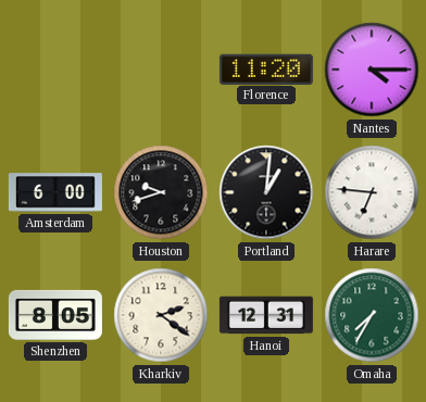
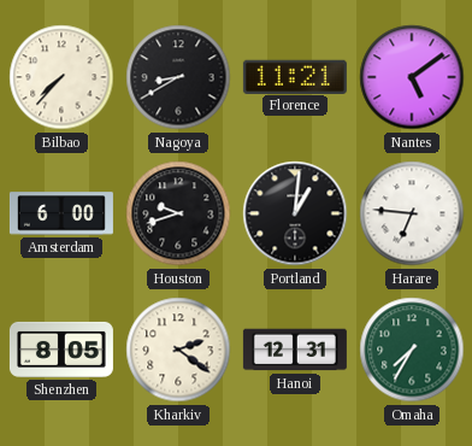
Bilbao: none -> 7:37
Nagoya: none -> 8:40
Florence: 11:20 -> 11:21
Nantes: 4:15 -> 5:09
